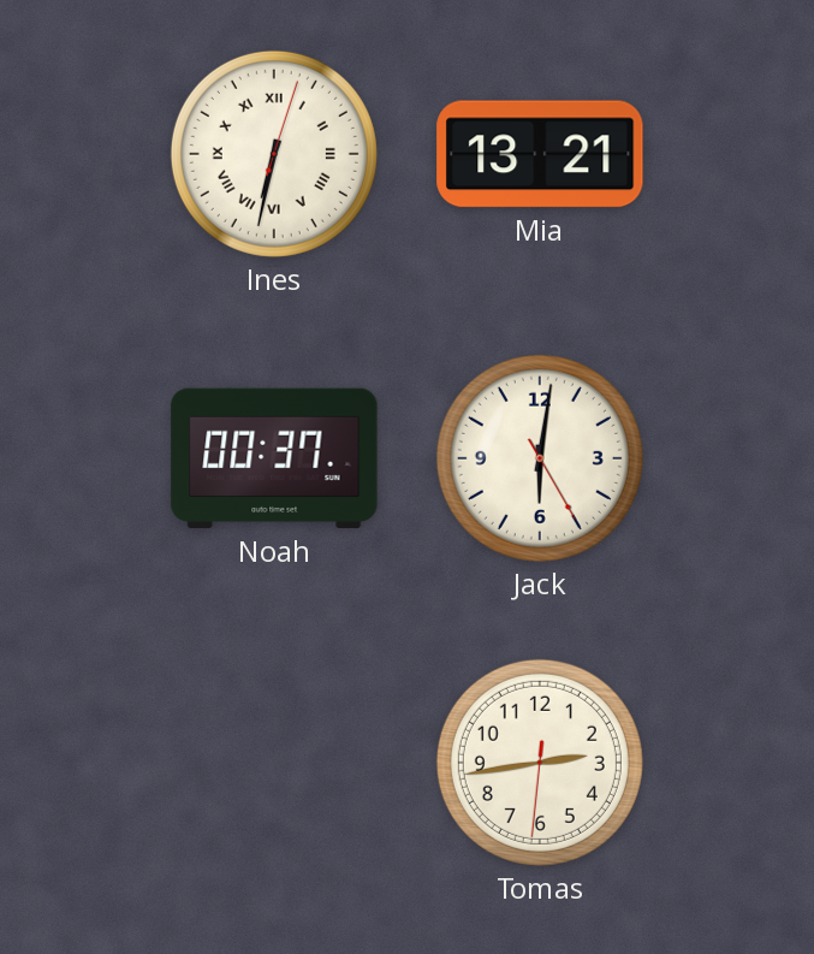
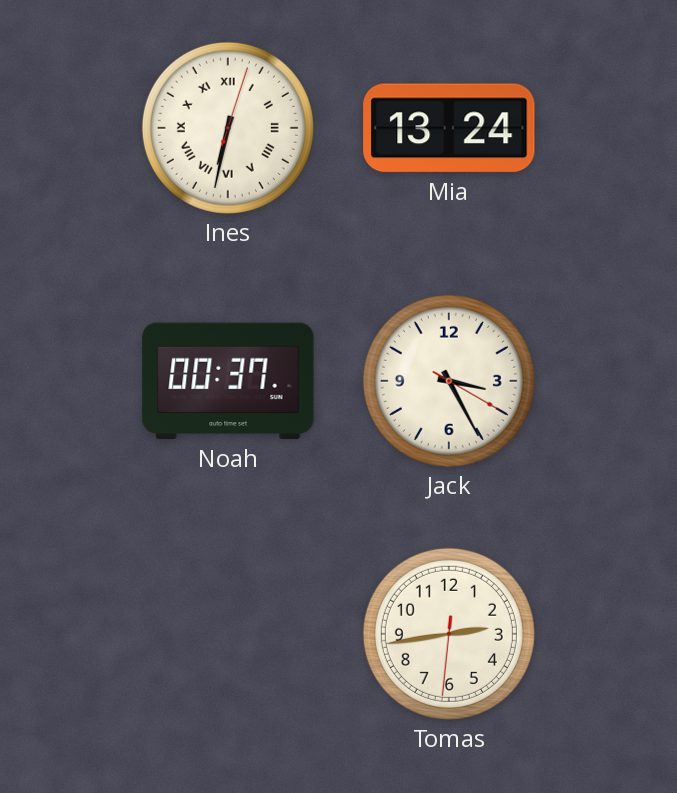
Mia: 13:21 -> 13:24
Jack: 6:01 -> 3:25
